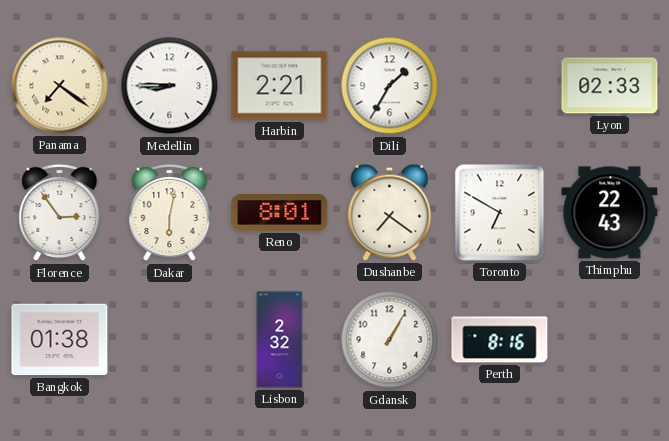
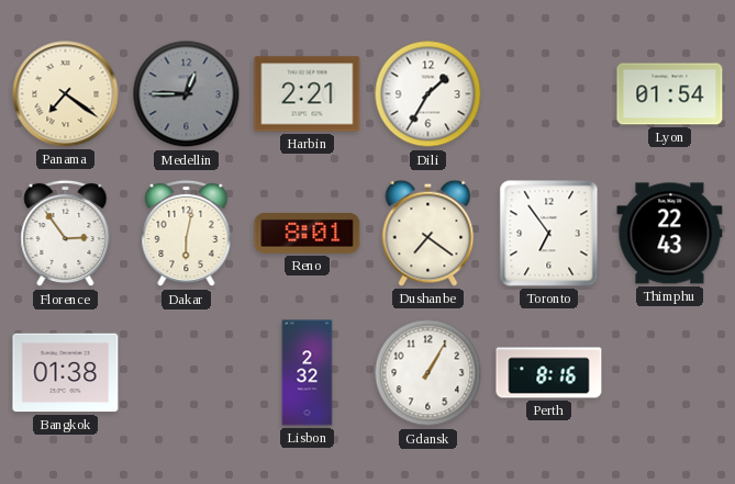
Medellin: 8:45 -> 12:45
Medellin dial: white -> grey
Lyon: 02:33 -> 01:54
Toronto: 6:50 -> 6:54
